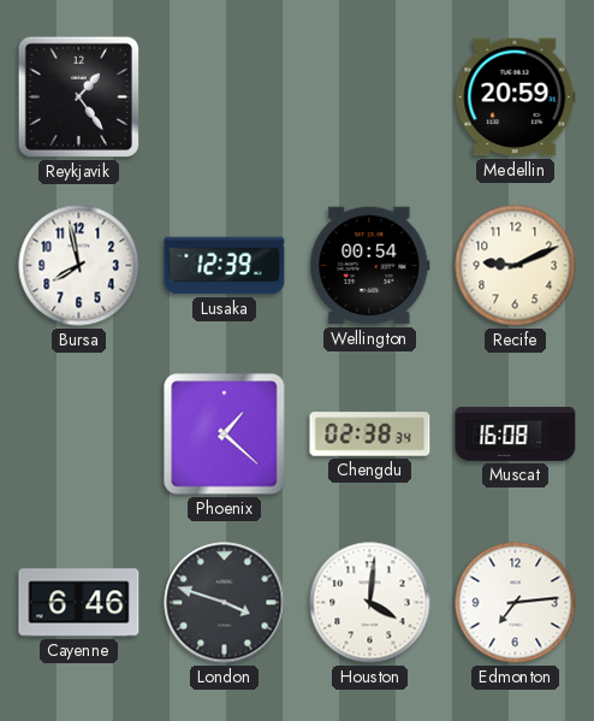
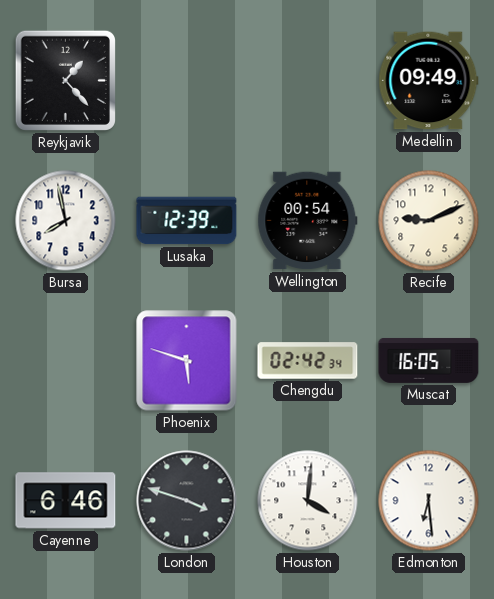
Reykjavik: 1:24 -> 1:23
Medellin: 20:59 -> 09:49
Phoenix: 1:22 -> 5:48
Chengdu: 02:38 -> 02:42
Muscat: 16:08 -> 16:05
Edmonton: 7:14 -> 6:29
